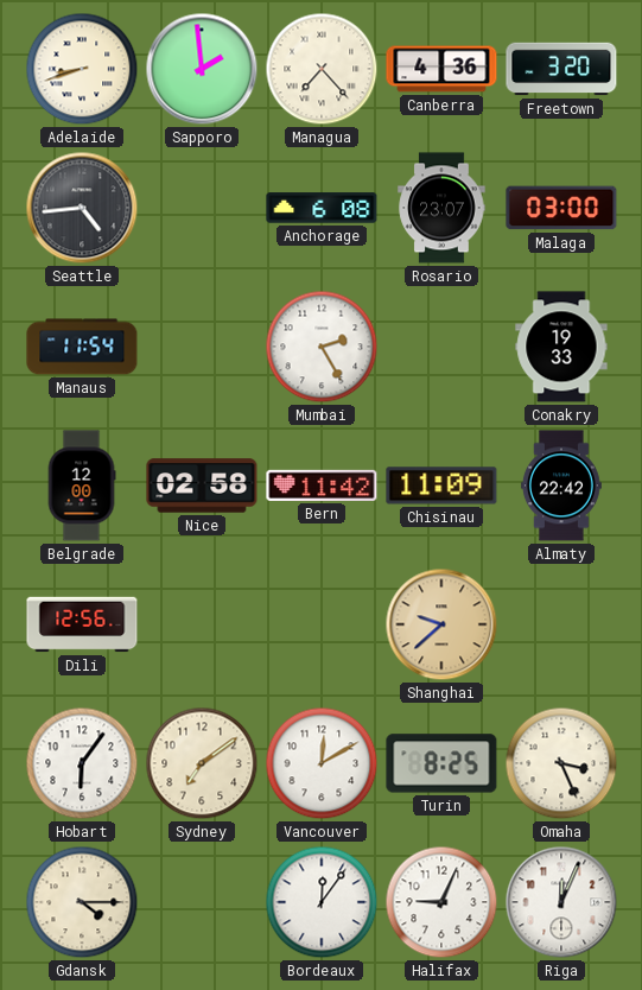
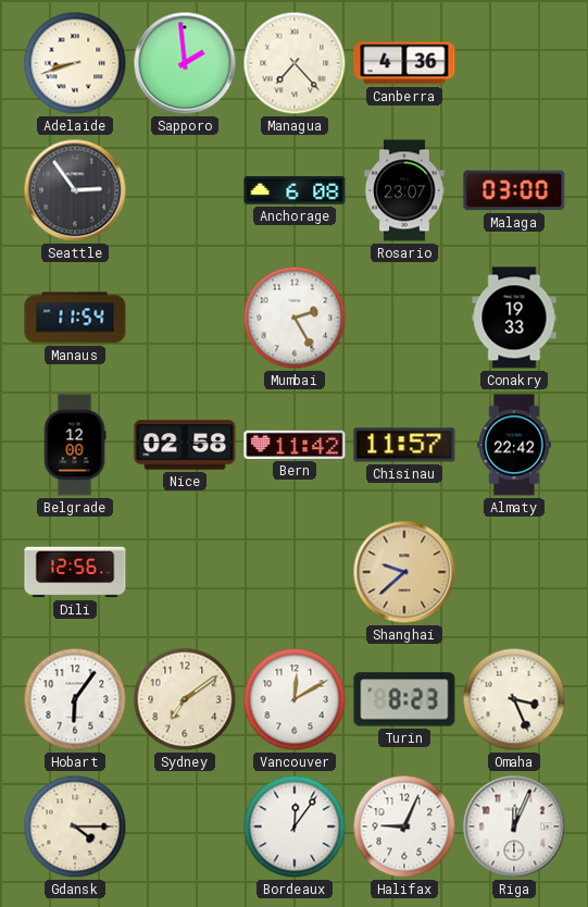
Freetown: 3:20 -> none
Seattle: 4:44 -> 2:54
Chisinau: 11:09 -> 11:57
Turin: 8:25 -> 8:23
